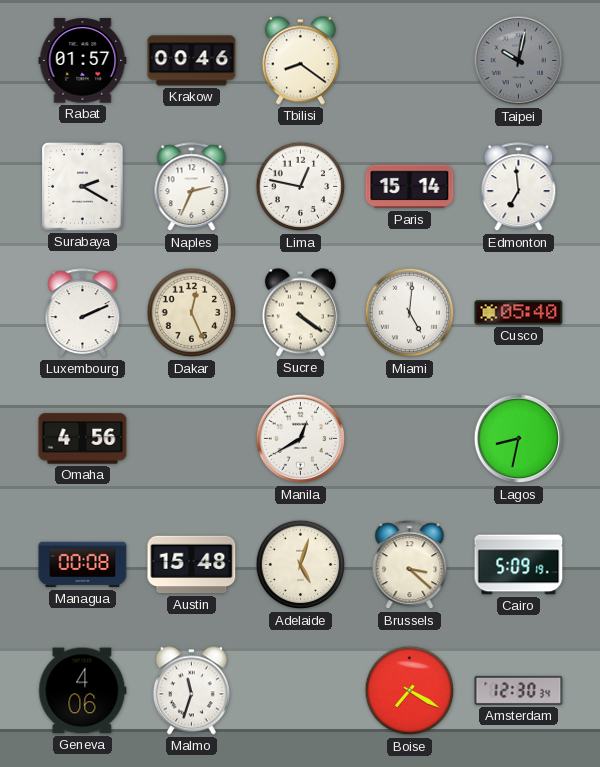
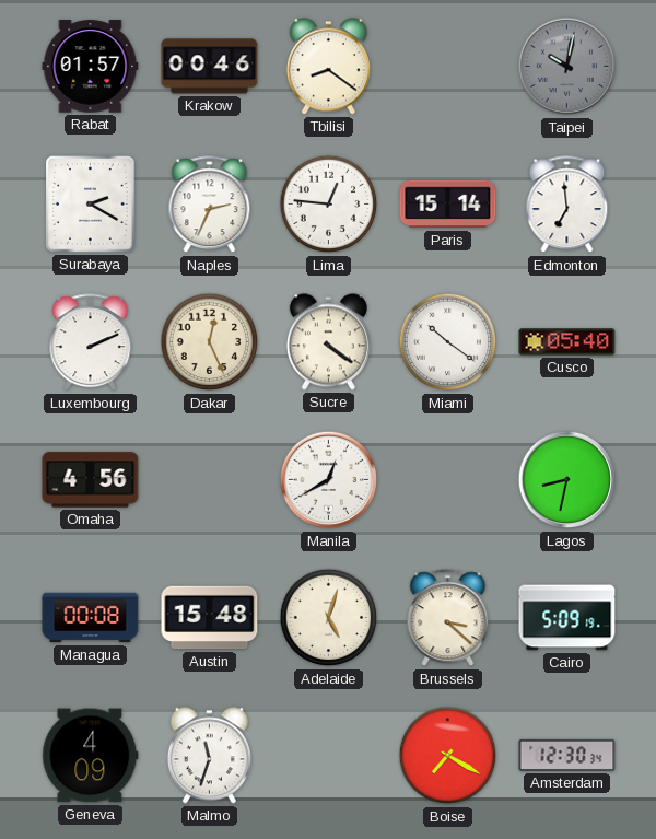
Lima: 12:47 -> 12:46
Miami: 5:01 -> 10:21
Geneva: 4:06 -> 4:09
